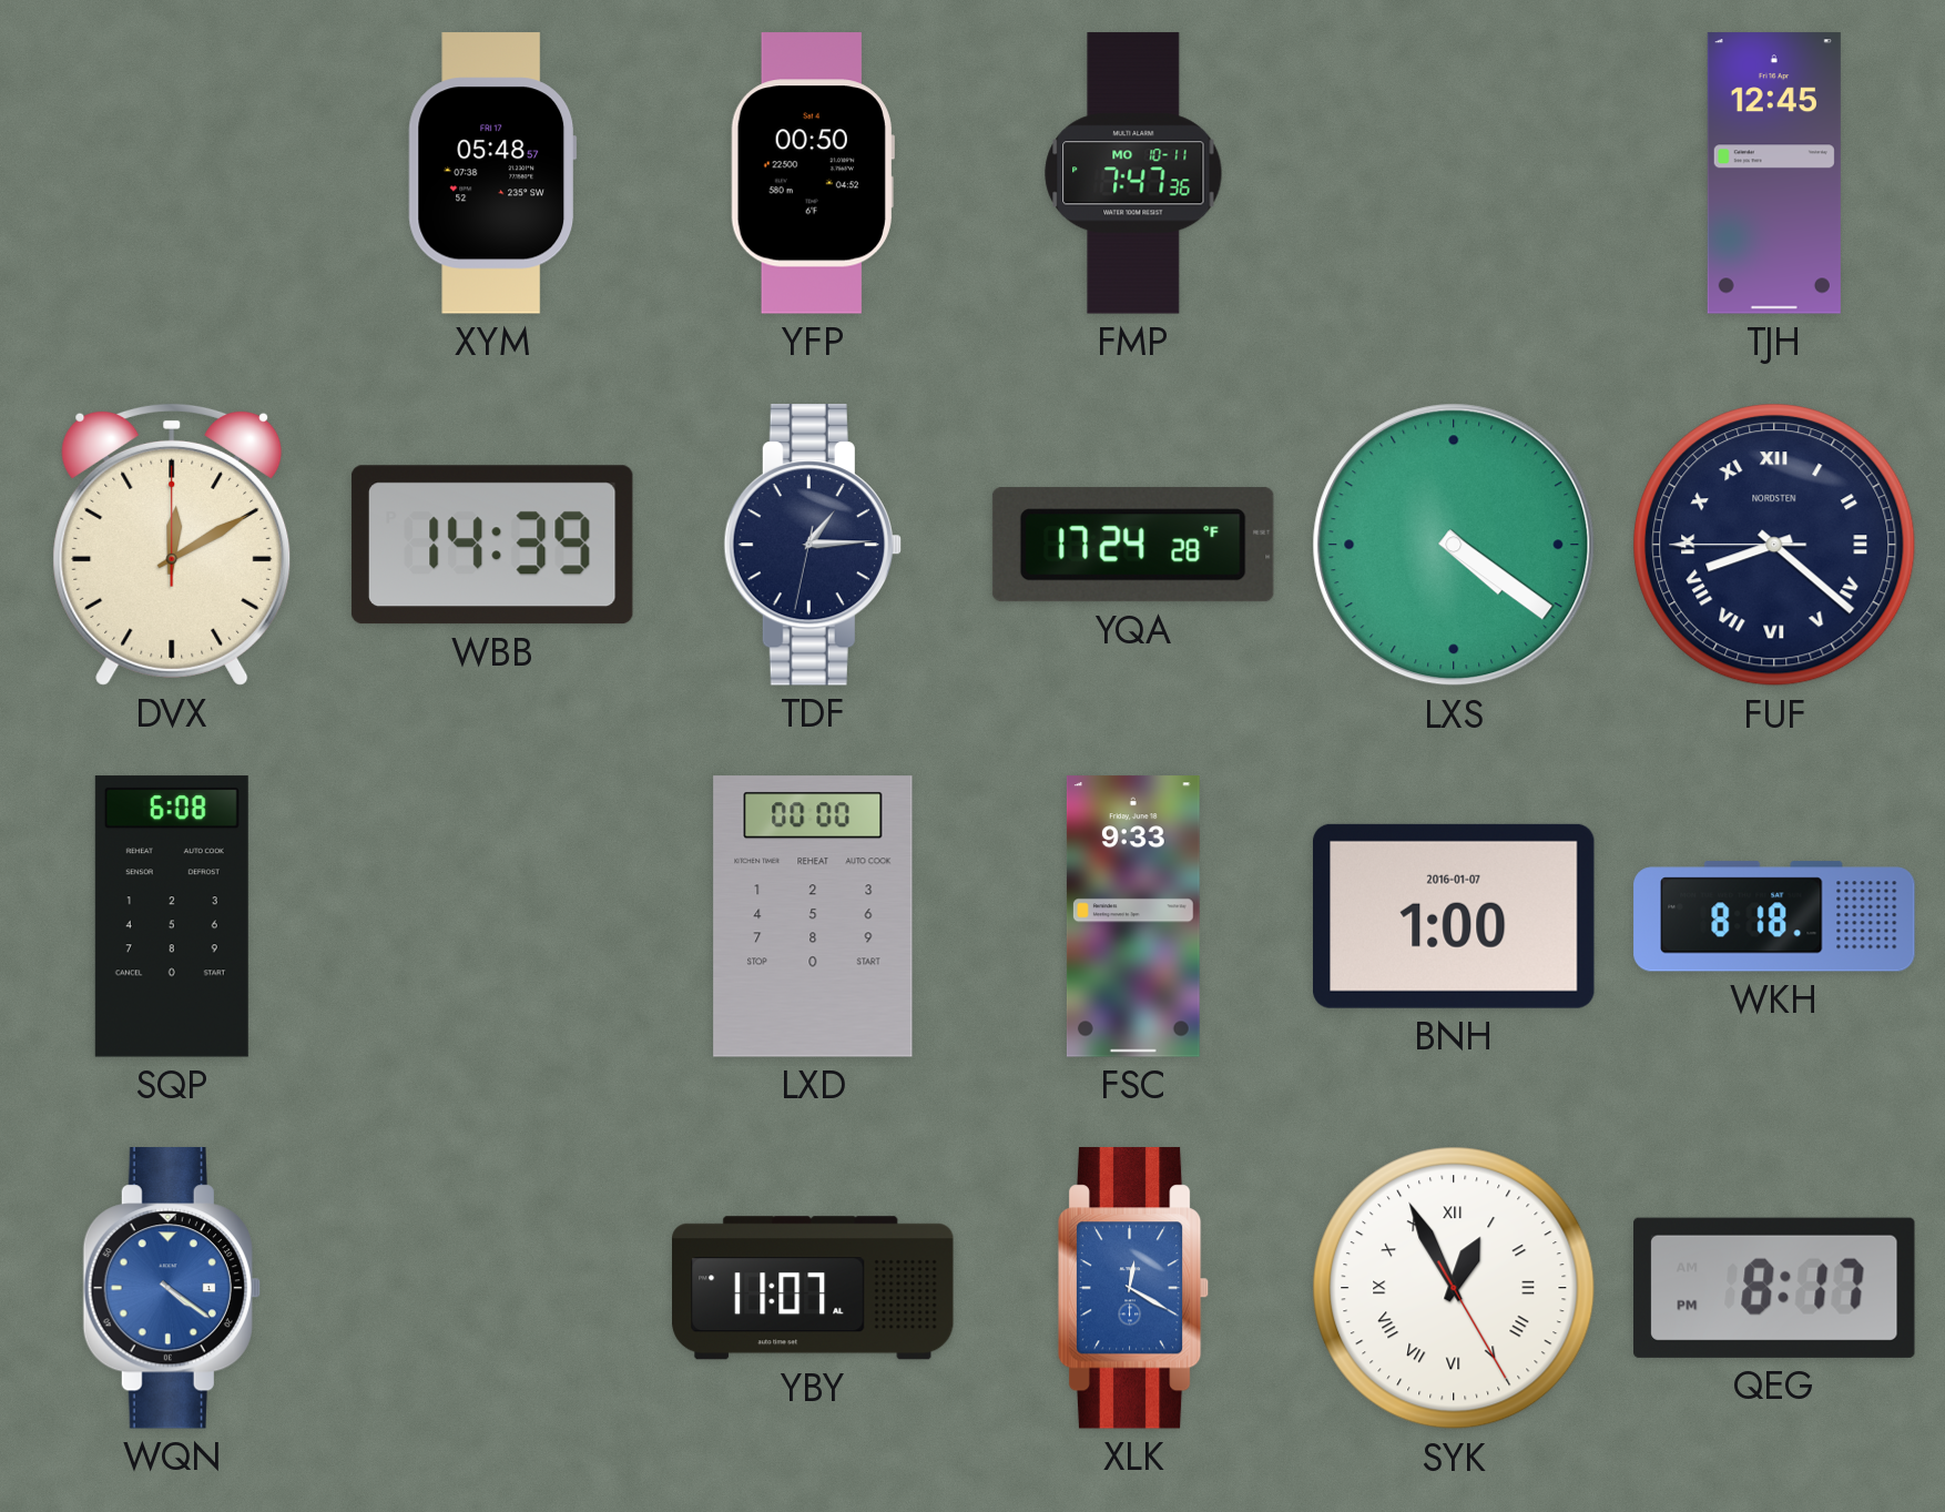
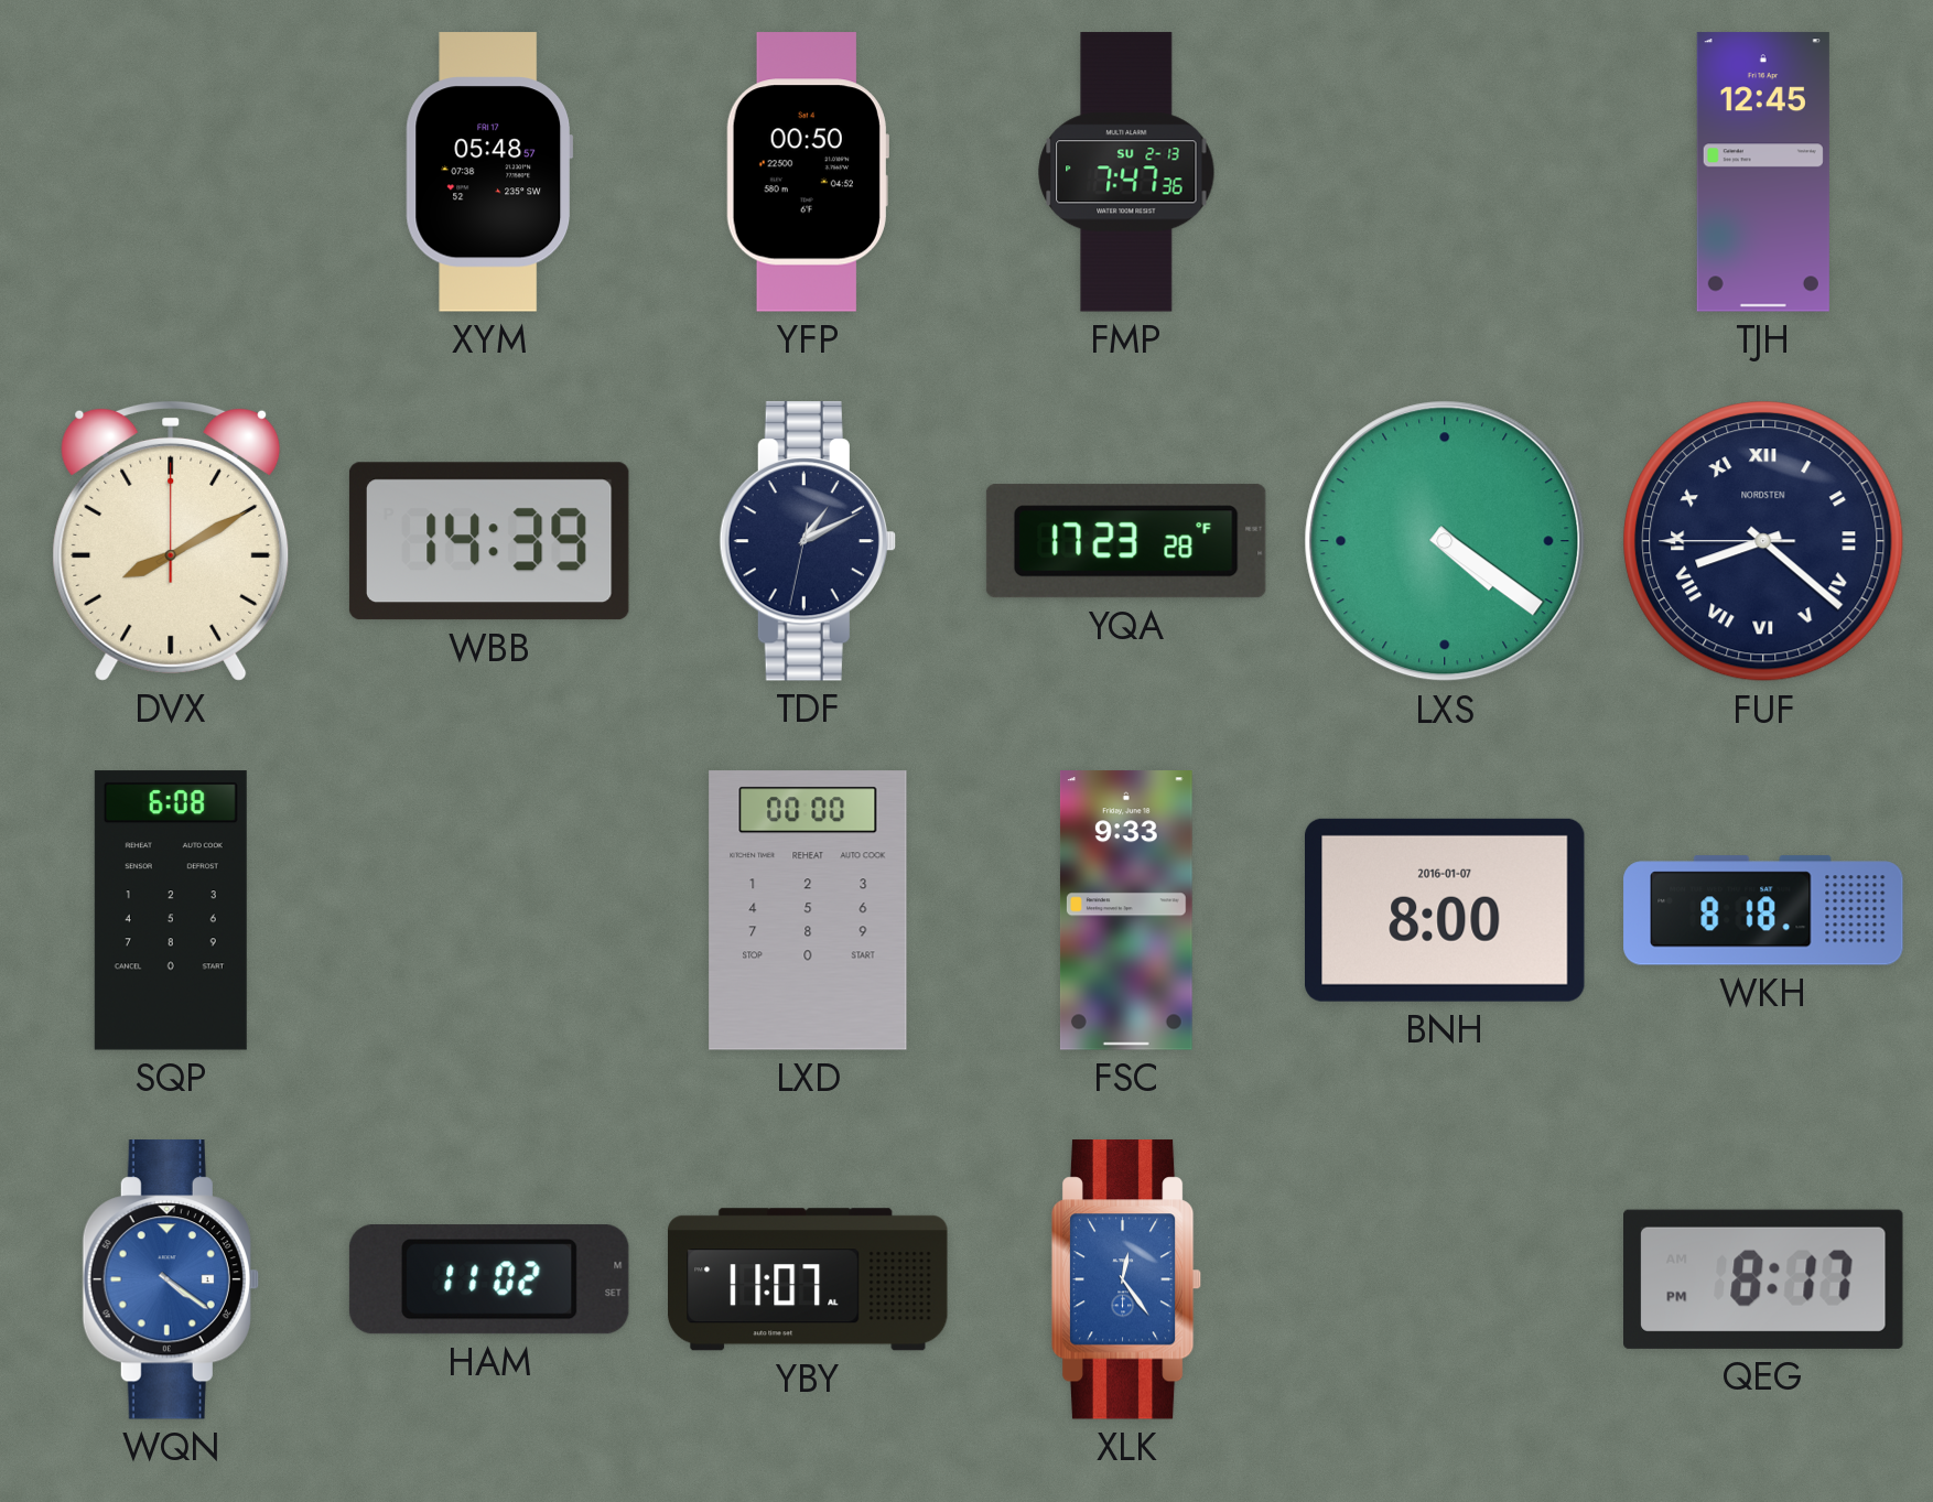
FMP date: MO 10-11 -> SU 2-13
DVX: 12:10 -> 8:10
TDF: 1:14 -> 1:10
YQA: 17:24 -> 17:23
BNH: 1:00 -> 8:00
HAM: none -> 11:02
XLK: 12:20 -> 12:24
SYK: 12:55 -> none
